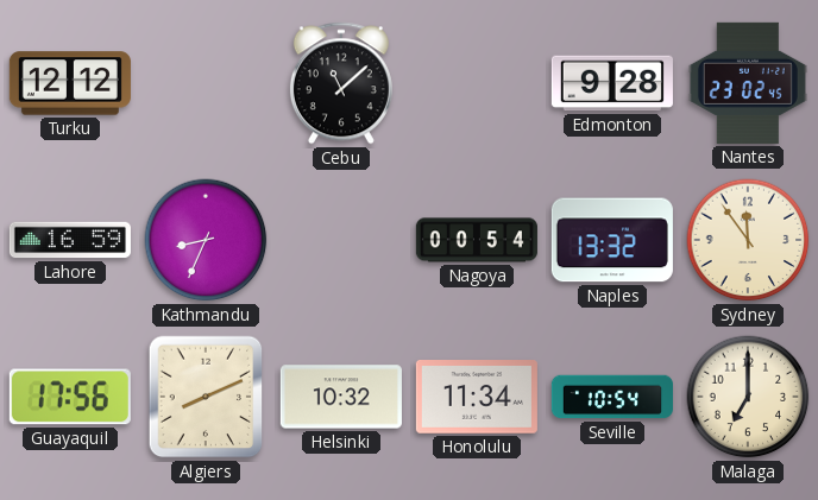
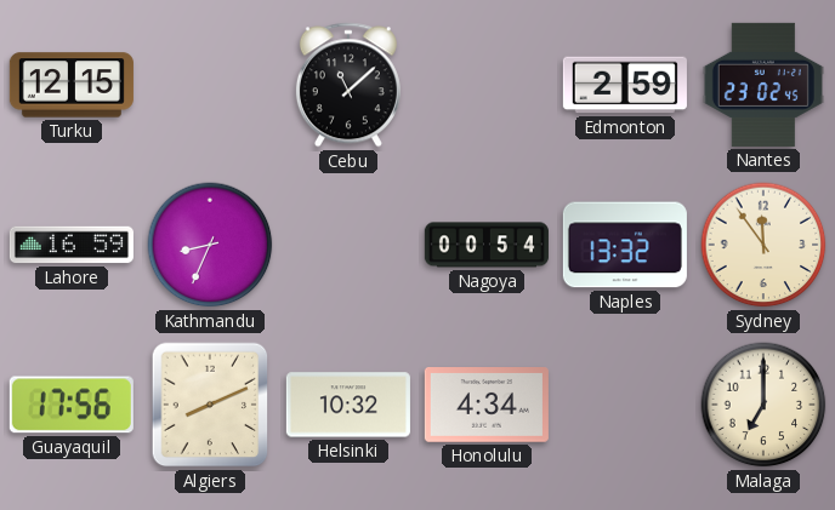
Turku: 12:12 -> 12:15
Edmonton: 9:28 -> 2:59
Honolulu: 11:34 -> 4:34
Seville: 10:54 -> none
